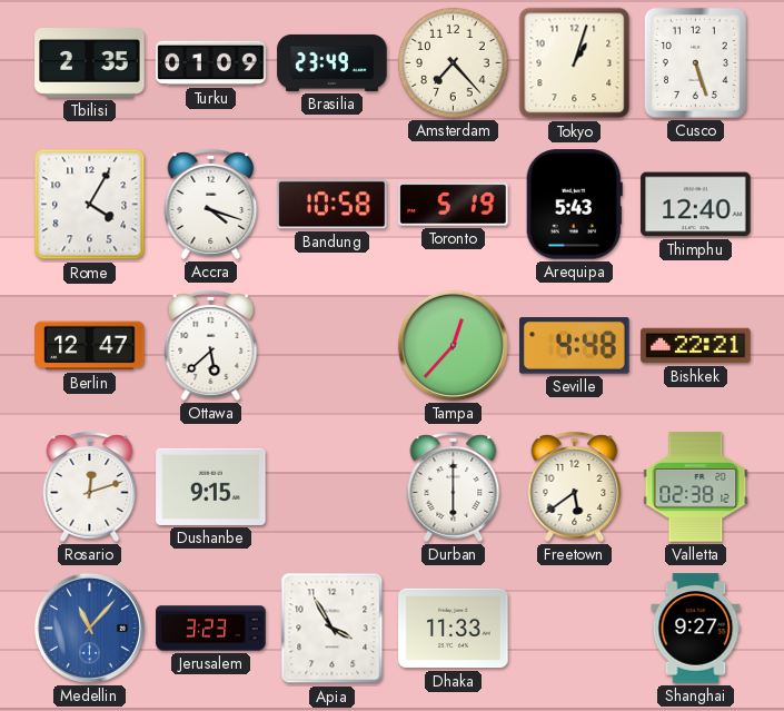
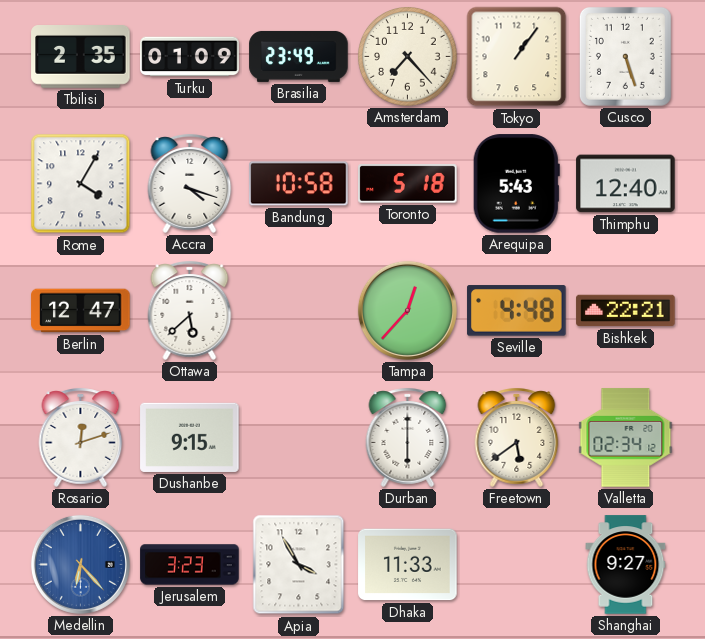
Tokyo: 1:03 -> 1:06
Toronto: 5:19 -> 5:18
Valletta: 02:38 -> 02:34
Medellin: 11:07 -> 6:23
